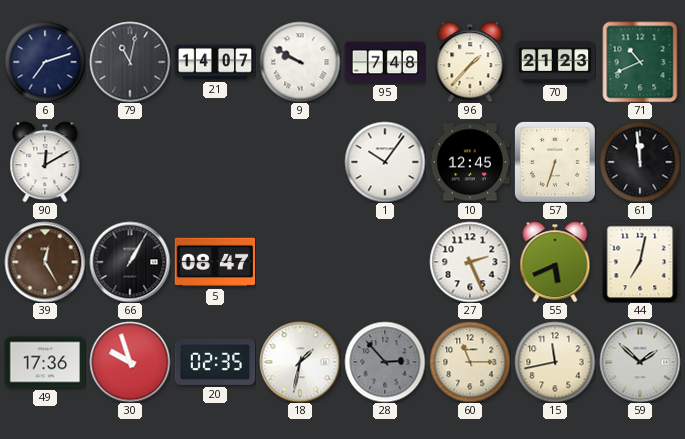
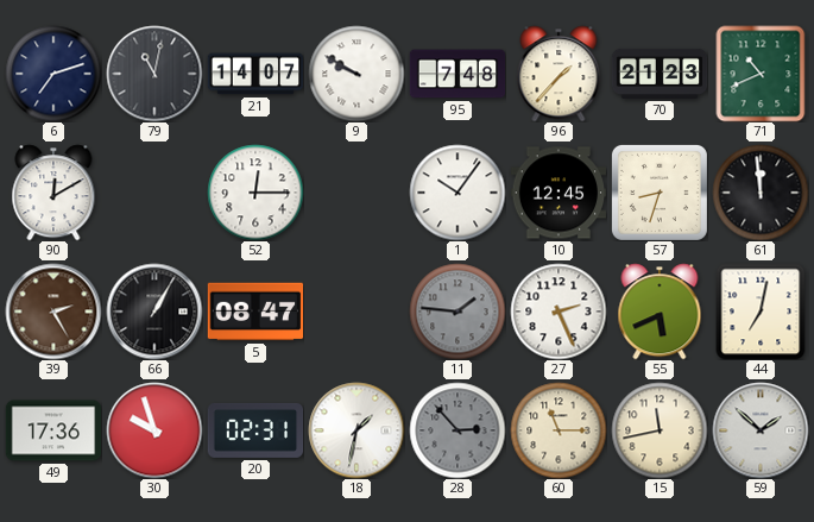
52: none -> 12:15
57: 6:33 -> 8:33
39: 12:25 -> 2:25
11: none -> 1:46
20: 02:35 -> 02:31
